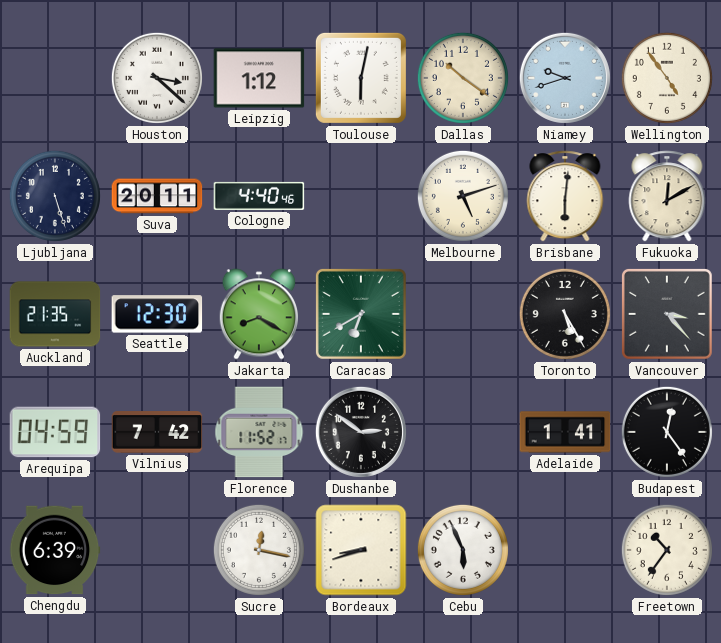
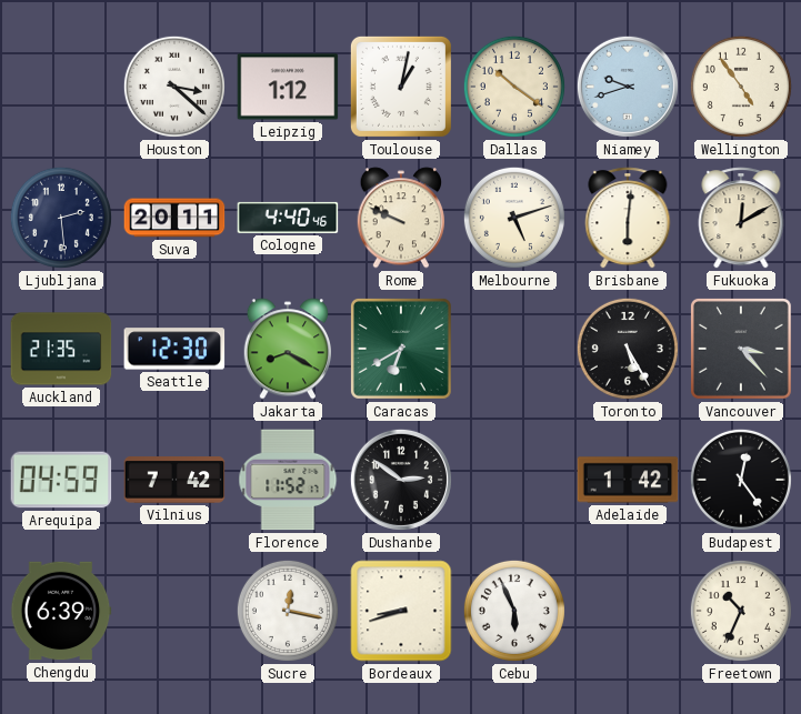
Toulouse: 6:02 -> 1:02
Ljubljana: 5:27 -> 2:29
Rome: none -> 9:49
Adelaide: 1:41 -> 1:42
Freetown: 10:36 -> 10:34
